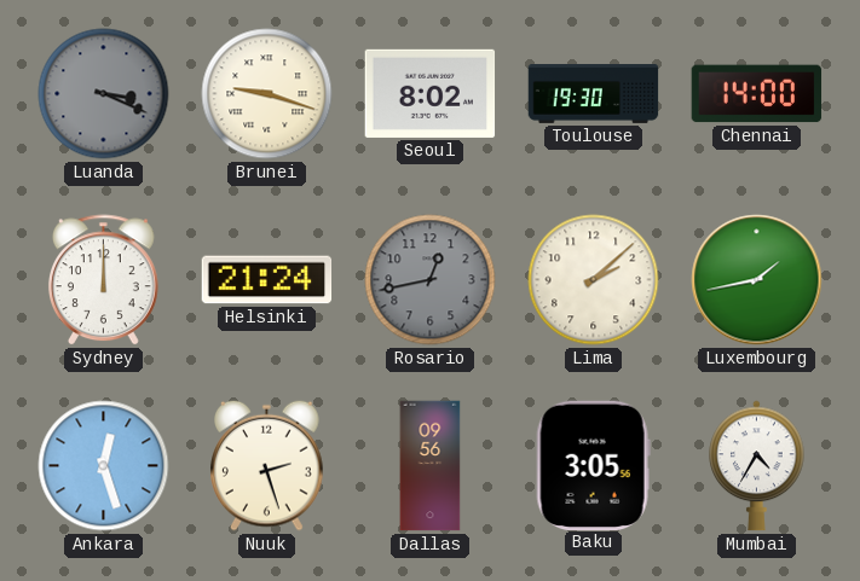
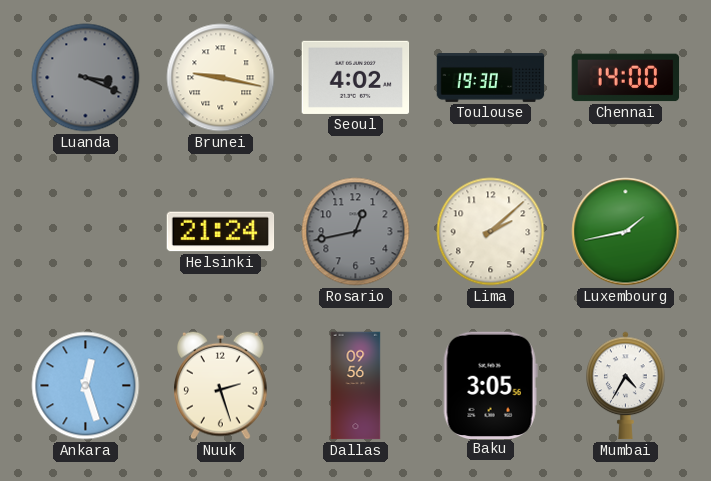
Brunei: 9:18 -> 9:17
Seoul: 8:02 -> 4:02
Sydney: 12:00 -> none
